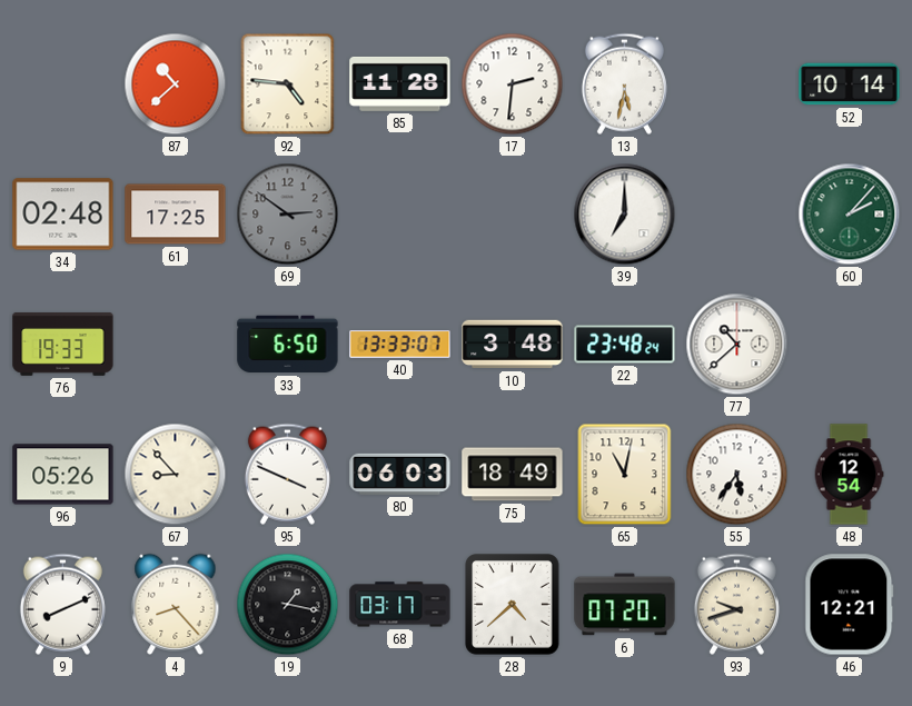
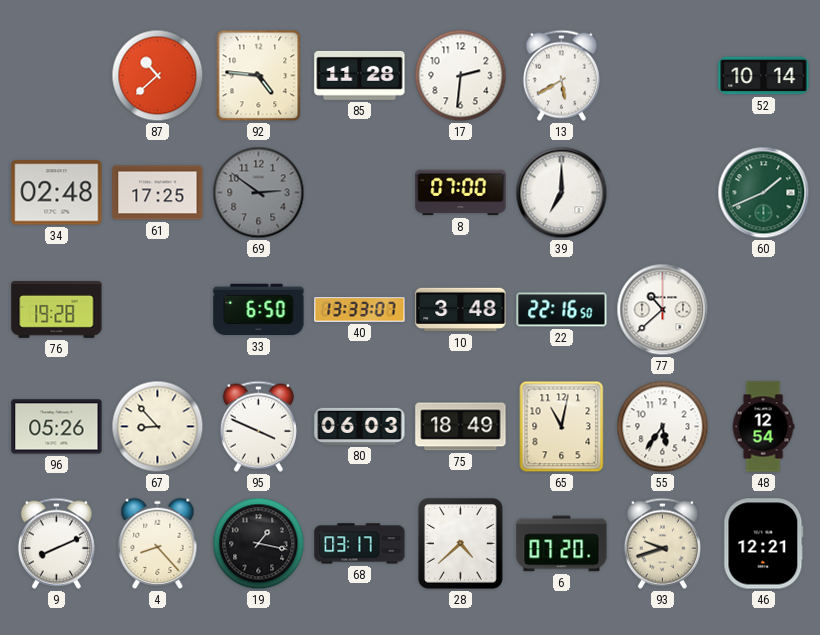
13: 5:32 -> 5:40
8: none -> 07:00
60: 2:07 -> 1:41
76: 19:33 -> 19:28
22: 23:48 -> 22:16
